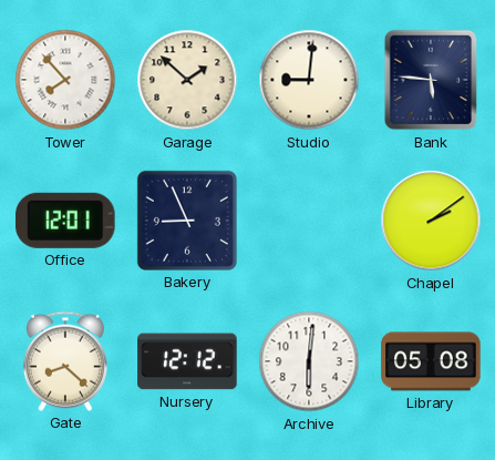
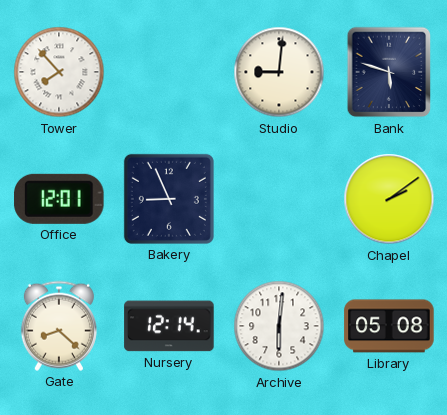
Garage: 1:52 -> none
Bank: 5:46 -> 5:48
Nursery: 12:12 -> 12:14
